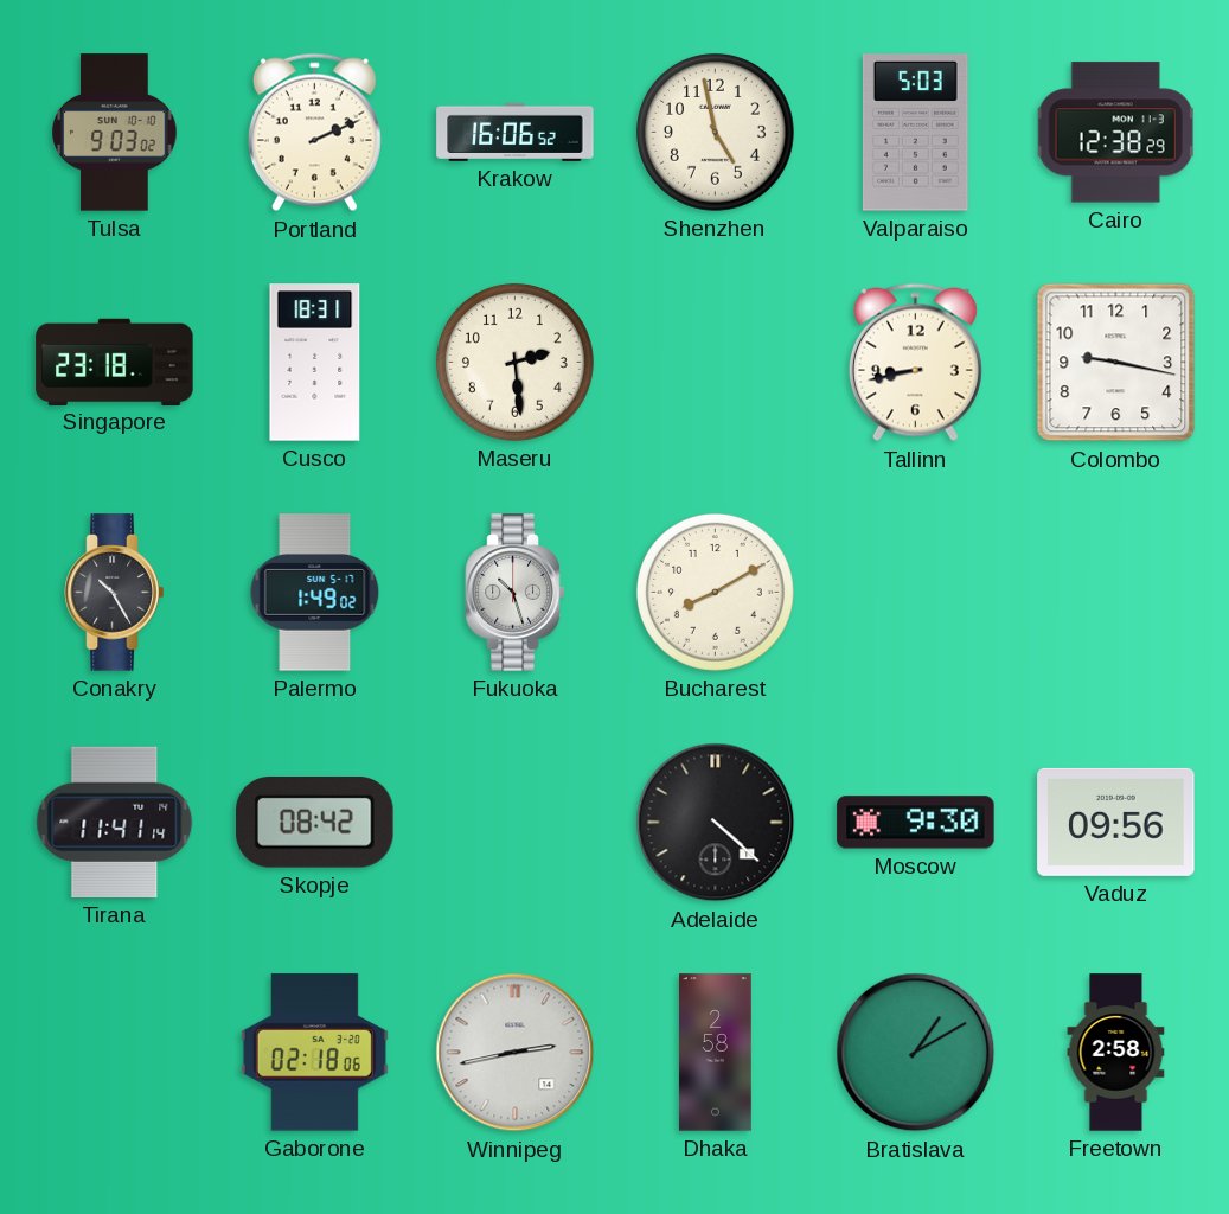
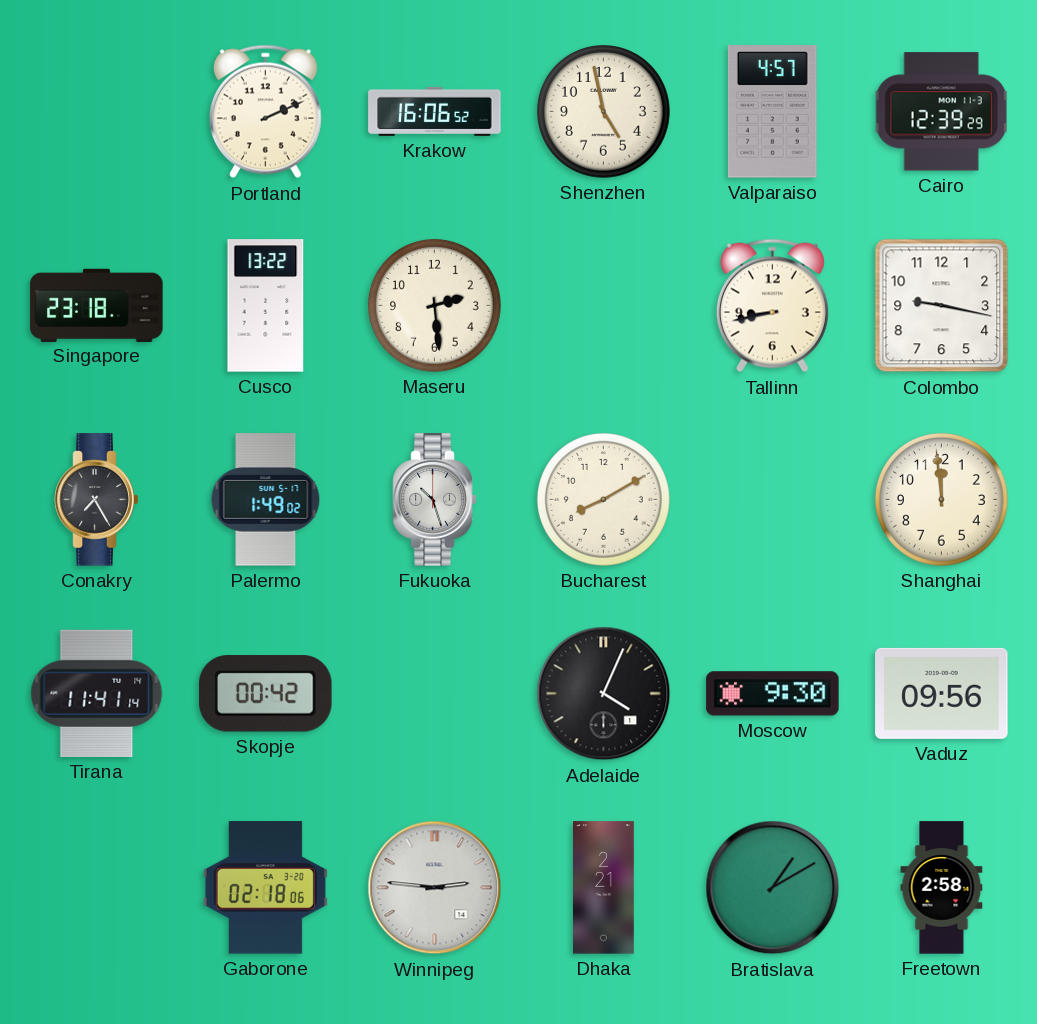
Tulsa: 9:03 -> none
Valparaiso: 5:03 -> 4:57
Cairo: 12:38 -> 12:39
Cusco: 18:31 -> 13:22
Conakry: 10:25 -> 7:25
Shanghai: none -> 11:59
Skopje: 08:42 -> 00:42
Adelaide: 4:22 -> 4:04
Winnipeg: 2:43 -> 2:46
Dhaka: 2:58 -> 2:21
